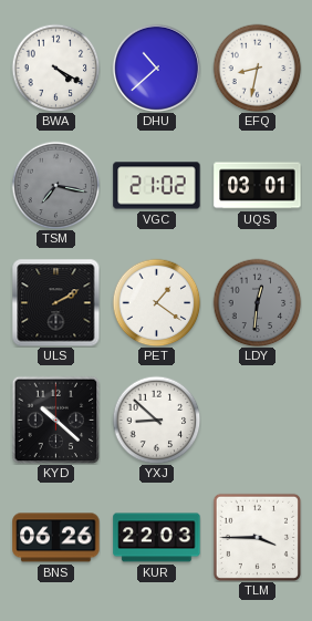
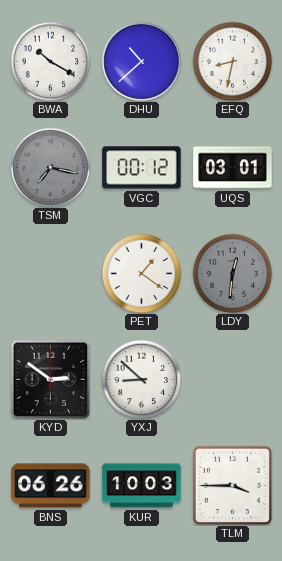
BWA: 4:20 -> 10:20
VGC: 21:02 -> 00:12
ULS: 2:10 -> none
KYD: 10:22 -> 2:51
KUR: 22:03 -> 10:03
